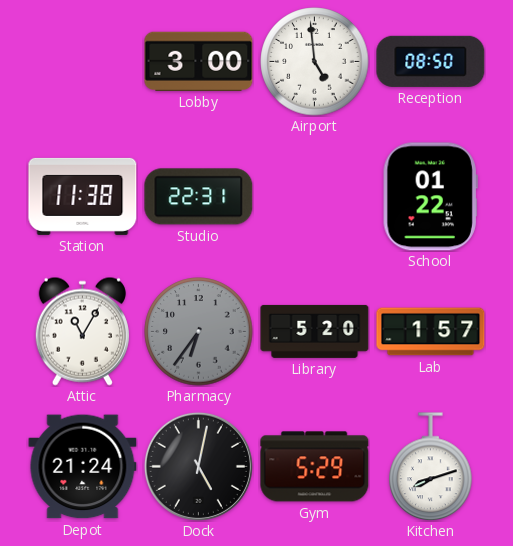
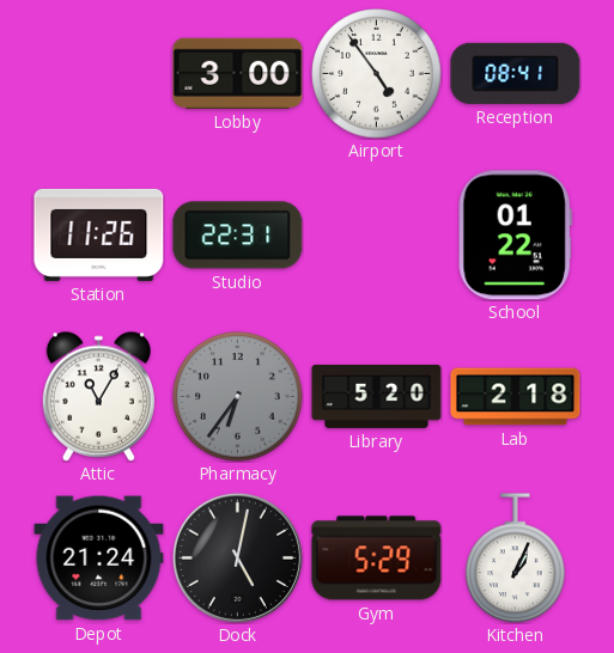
Airport: 4:59 -> 4:54
Reception: 08:50 -> 08:41
Station: 11:38 -> 11:26
Lab: 1:57 -> 2:18
Kitchen: 8:12 -> 1:04
